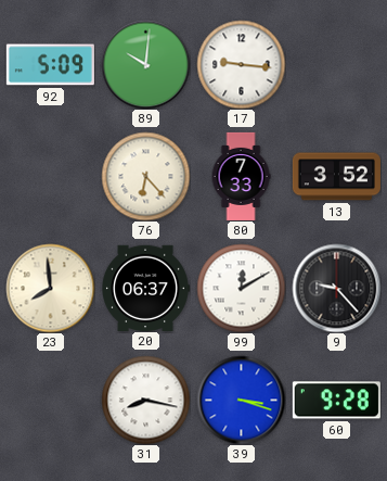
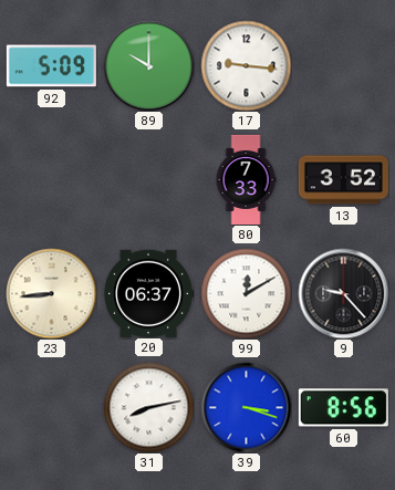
89: 10:01 -> 10:00
76: 6:23 -> none
23: 7:59 -> 8:44
31: 8:17 -> 8:13
60: 9:28 -> 8:56
